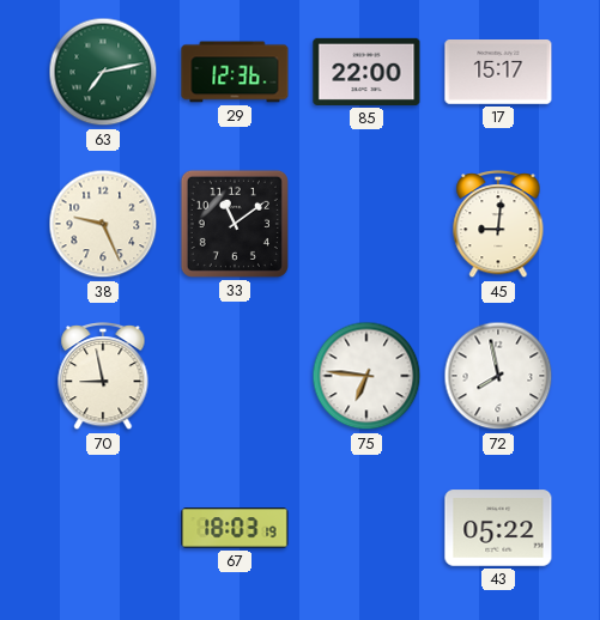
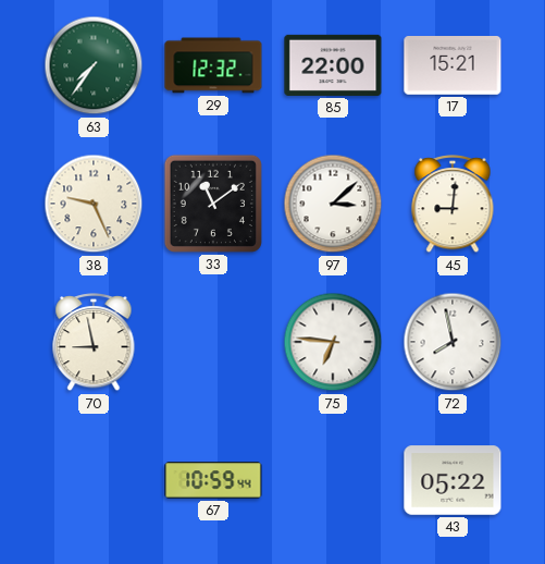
63: 7:13 -> 7:36
29: 12:36 -> 12:32
17: 15:17 -> 15:21
97: none -> 3:08
67: 18:03 -> 10:59
